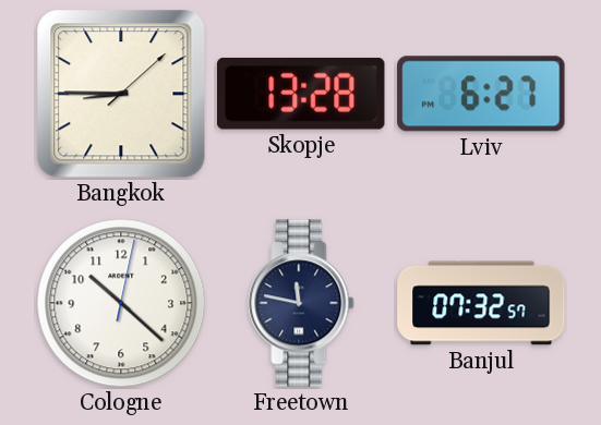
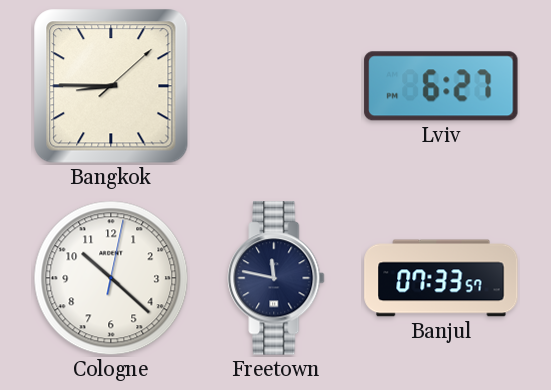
Skopje: 13:28 -> none
Banjul: 07:32 -> 07:33
